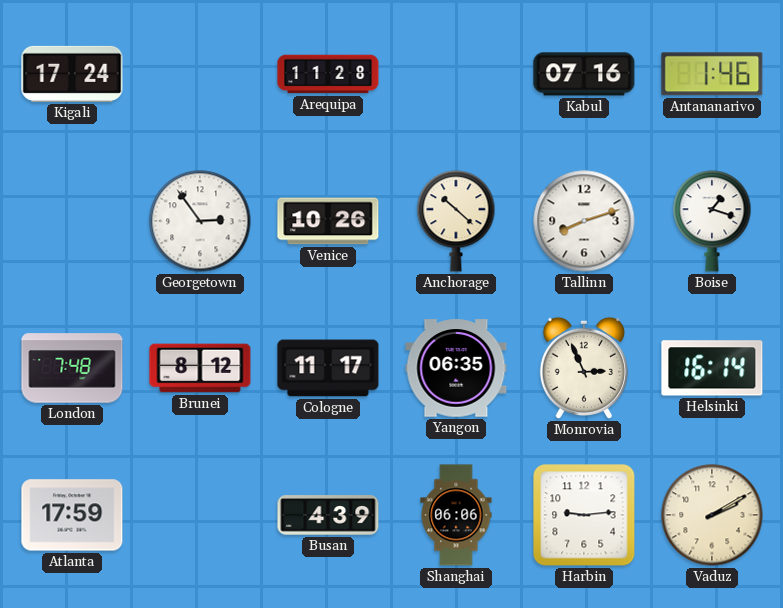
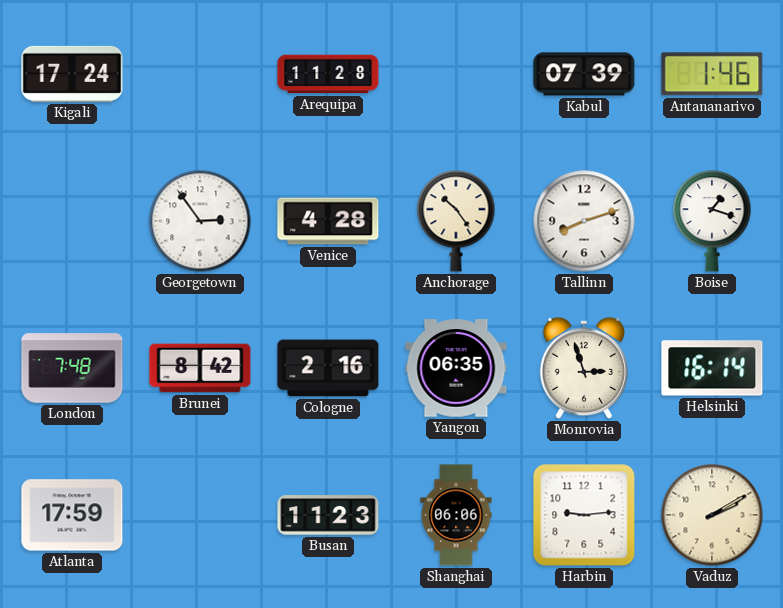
Kabul: 07:16 -> 07:39
Venice: 10:26 -> 4:28
Anchorage: 10:22 -> 10:24
Brunei: 8:12 -> 8:42
Cologne: 11:17 -> 2:16
Monrovia: 2:56 -> 2:57
Busan: 4:39 -> 11:23
